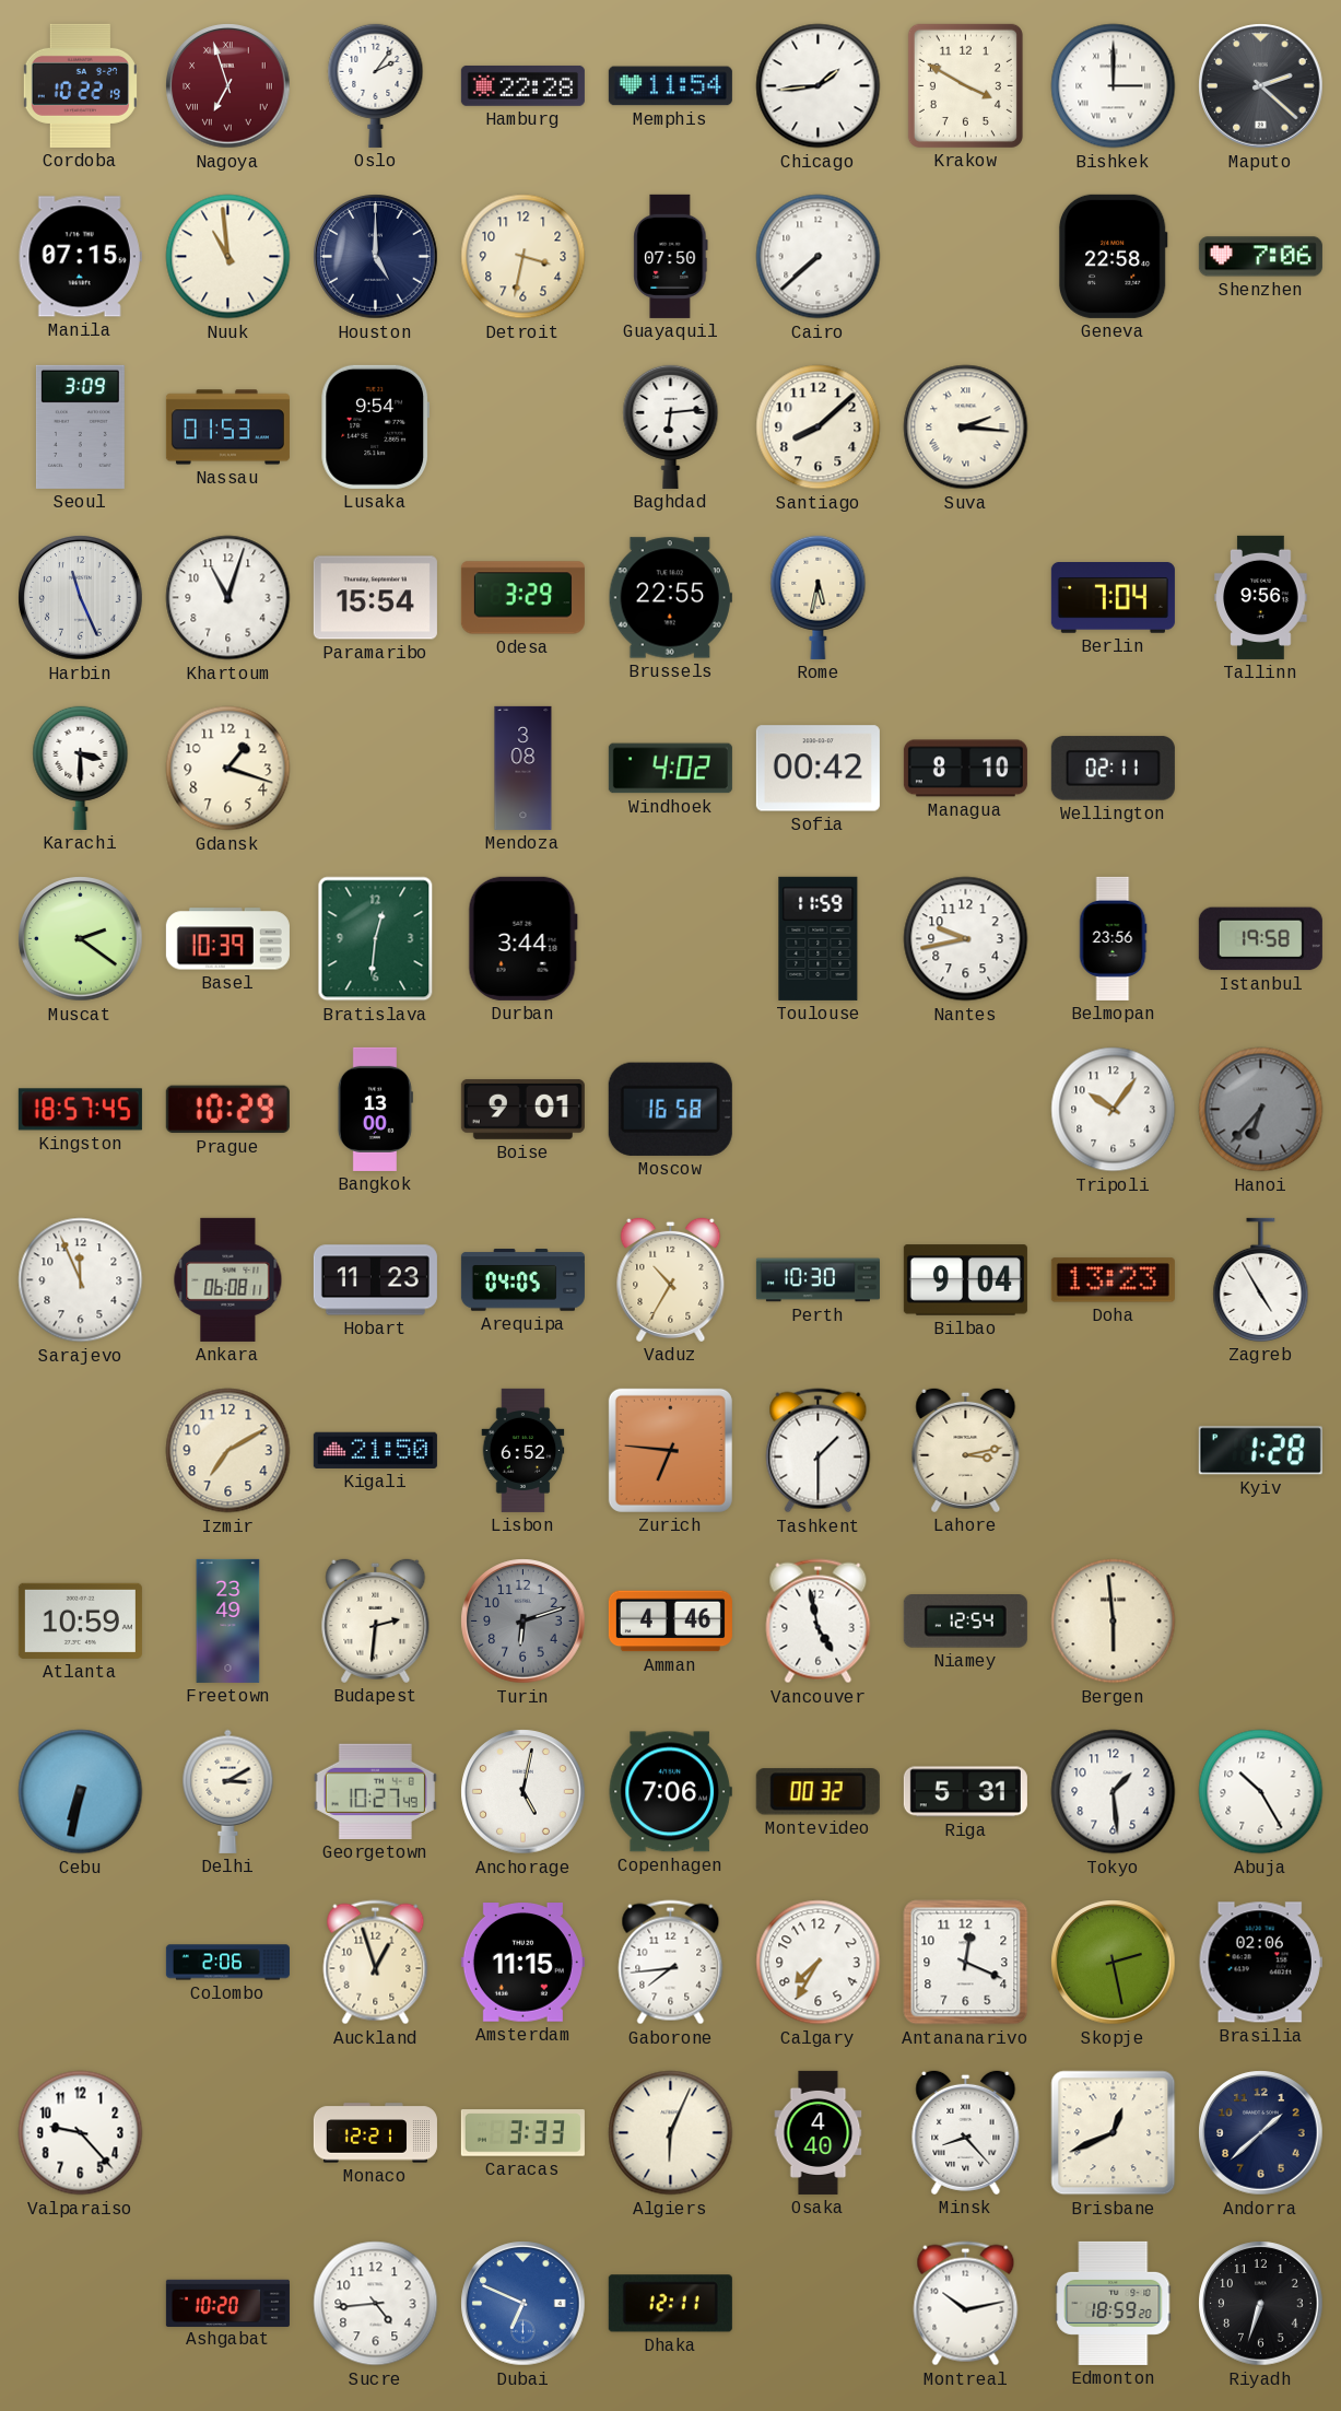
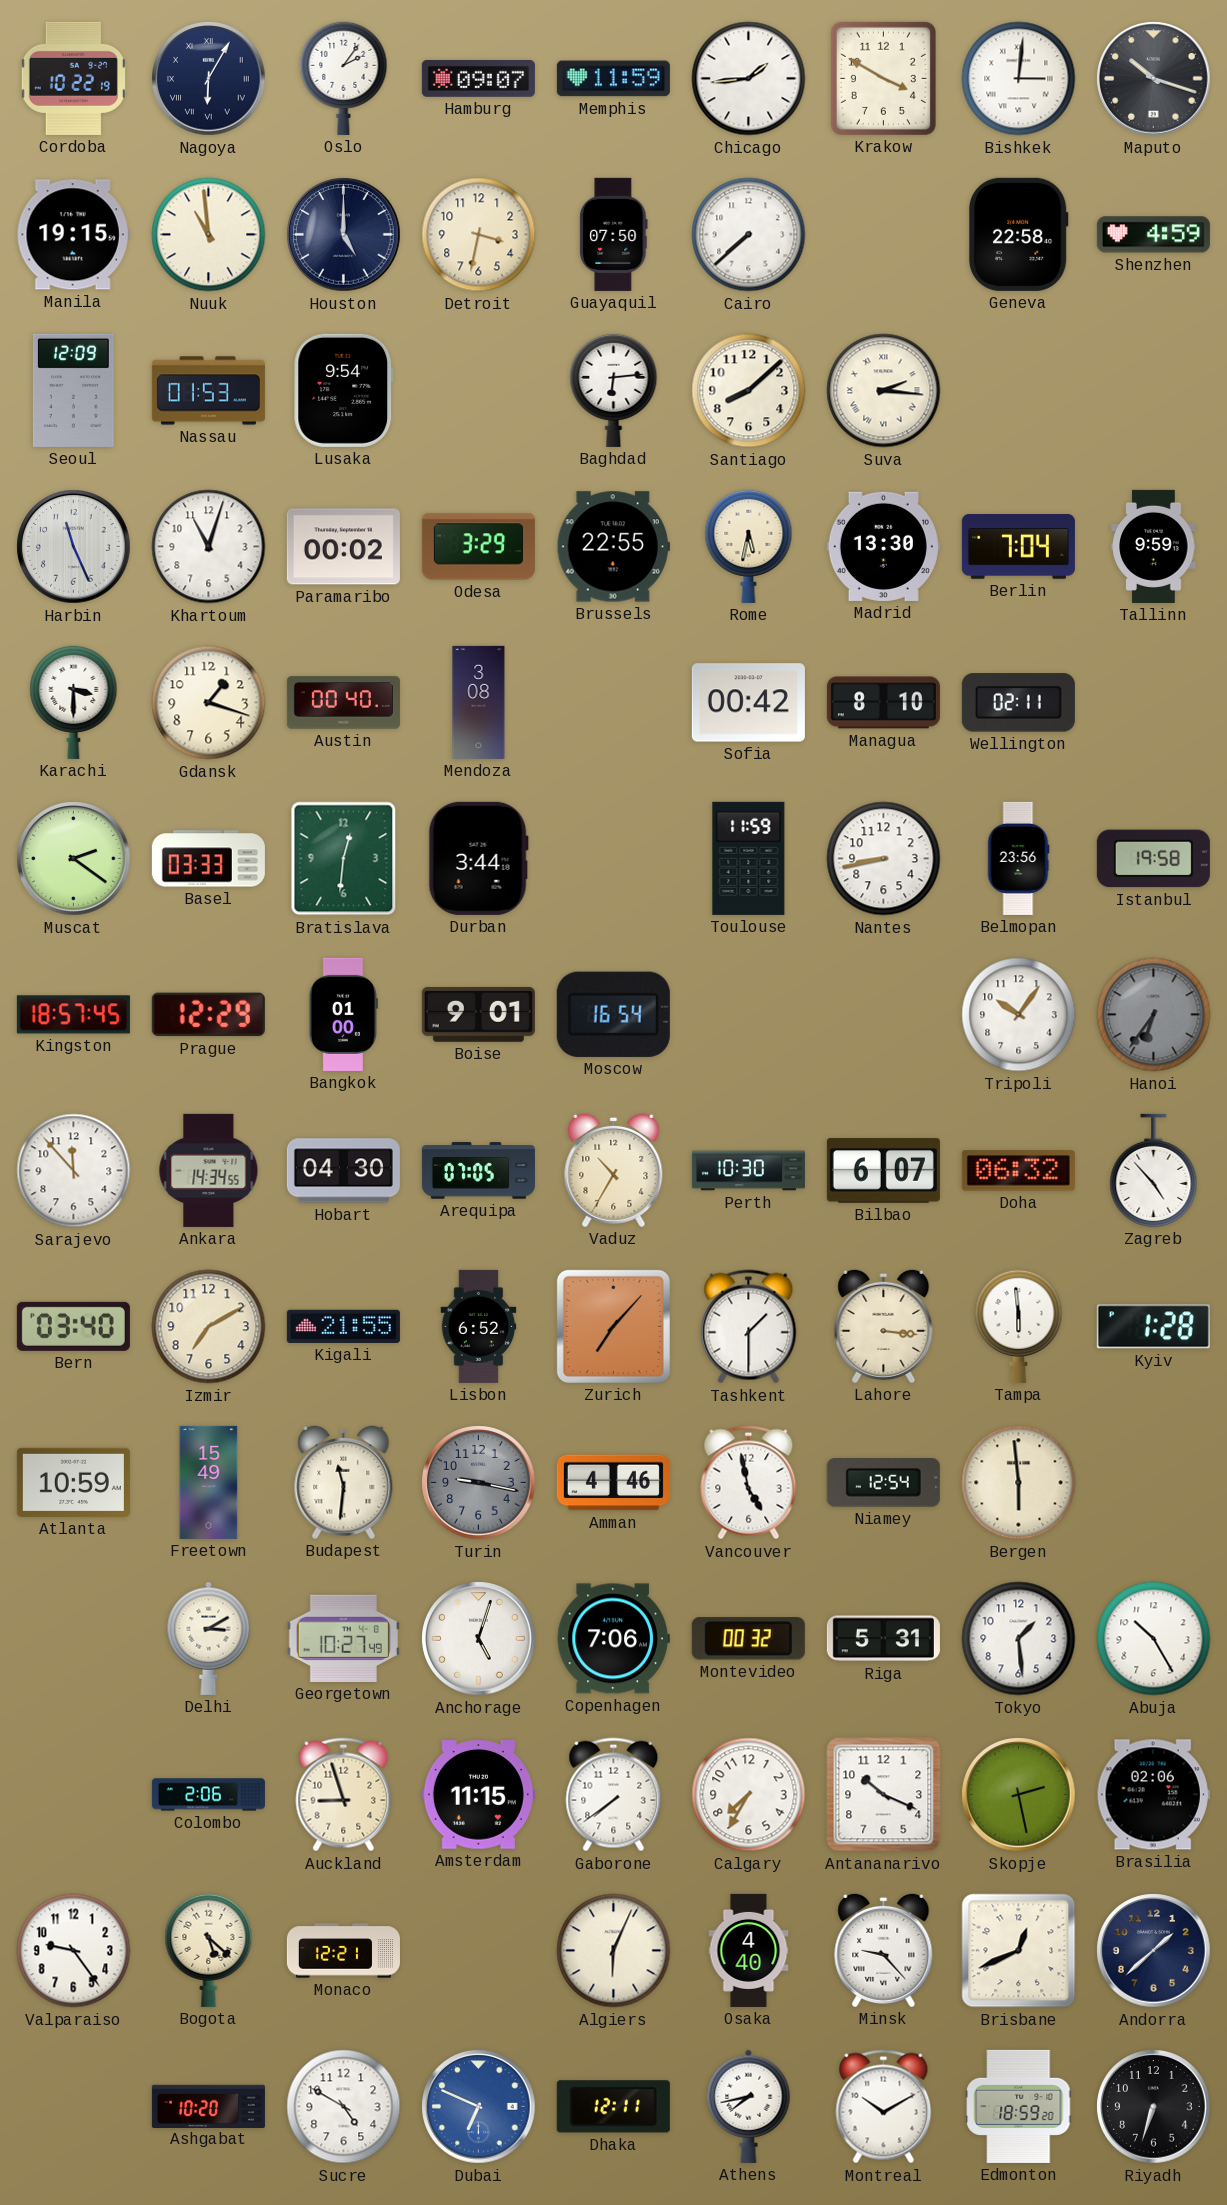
Nagoya: 6:57 -> 6:05
Nagoya dial: burgundy -> navy
Hamburg: 22:28 -> 09:07
Memphis: 11:54 -> 11:59
Bishkek: 3:00 -> 3:01
Maputo: 2:22 -> 10:18
Manila: 07:15 -> 19:15
Shenzhen: 7:06 -> 4:59
Seoul: 3:09 -> 12:09
Paramaribo: 15:54 -> 00:02
Madrid: none -> 13:30
Tallinn: 9:56 -> 9:59
Austin: none -> 00:40
Windhoek: 4:02 -> none
Basel: 10:39 -> 03:33
Nantes: 9:43 -> 8:43
Prague: 10:29 -> 12:29
Bangkok: 13:00 -> 01:00
Moscow: 16:58 -> 16:54
Hanoi: 6:37 -> 6:36
Sarajevo: 11:56 -> 11:53
Ankara: 06:08 -> 14:34
Hobart: 11:23 -> 04:30
Arequipa: 04:05 -> 07:05
Bilbao: 9:04 -> 6:07
Doha: 13:23 -> 06:32
Zagreb: 4:55 -> 4:53
Bern: none -> 03:40
Kigali: 21:50 -> 21:55
Zurich: 6:46 -> 7:07
Lahore: 3:13 -> 3:16
Tampa: none -> 5:59
Freetown: 23:49 -> 15:49
Budapest: 2:31 -> 11:31
Turin: 6:12 -> 9:17
Cebu: 6:32 -> none
Anchorage: 5:02 -> 5:03
Auckland: 12:57 -> 8:57
Gaborone: 7:44 -> 7:39
Antananarivo: 12:19 -> 10:19
Valparaiso: 9:23 -> 9:24
Bogota: none -> 5:22
Caracas: 3:33 -> none
Minsk: 8:23 -> 9:23
Sucre: 4:44 -> 4:50
Athens: none -> 7:43
Montreal: 10:13 -> 10:10
